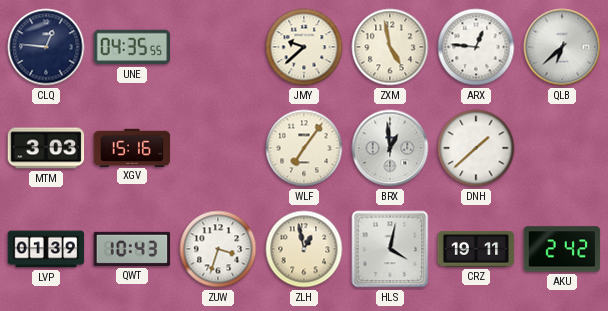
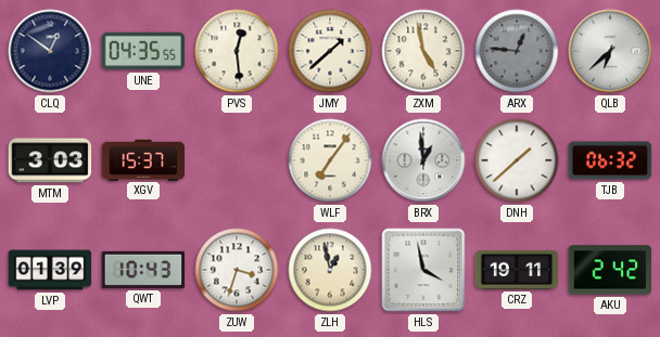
CLQ: 12:46 -> 12:51
PVS: none -> 12:29
JMY: 9:38 -> 1:38
ARX dial: white -> grey
XGV: 15:16 -> 15:37
TJB: none -> 06:32
HLS: 4:02 -> 3:58
